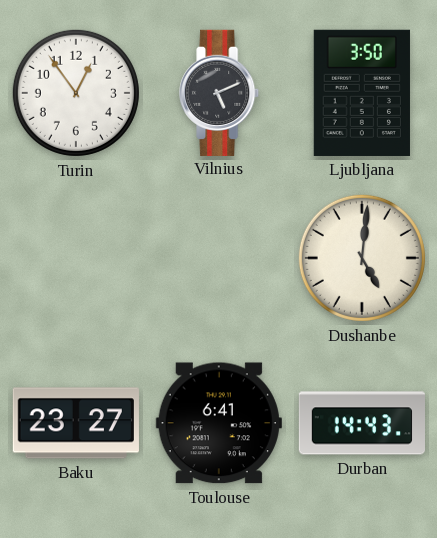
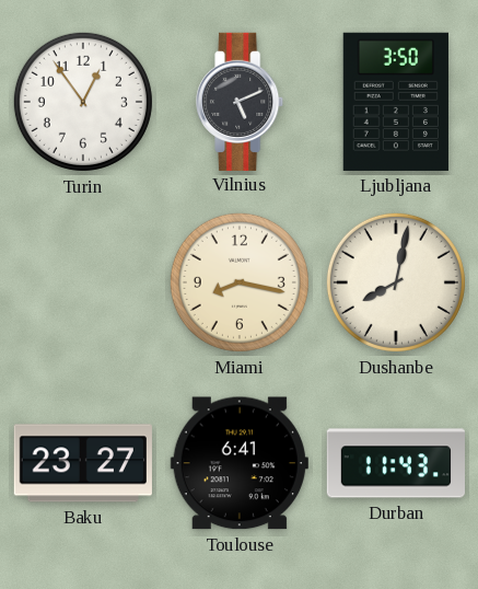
Miami: none -> 8:17
Dushanbe: 5:01 -> 8:02
Durban: 14:43 -> 11:43
